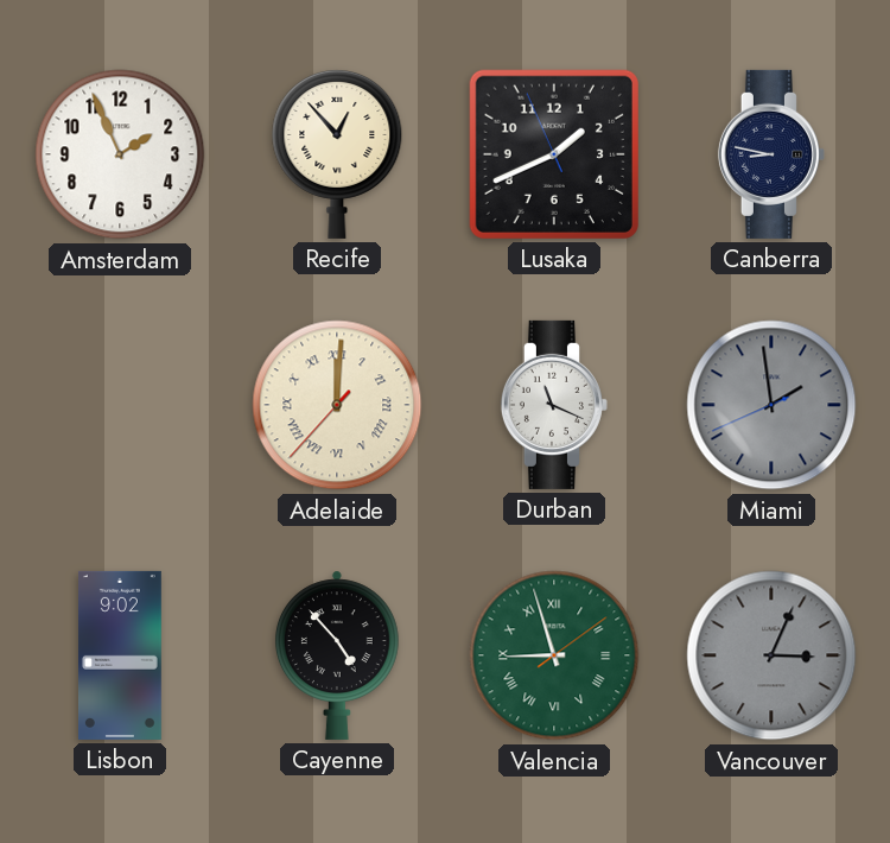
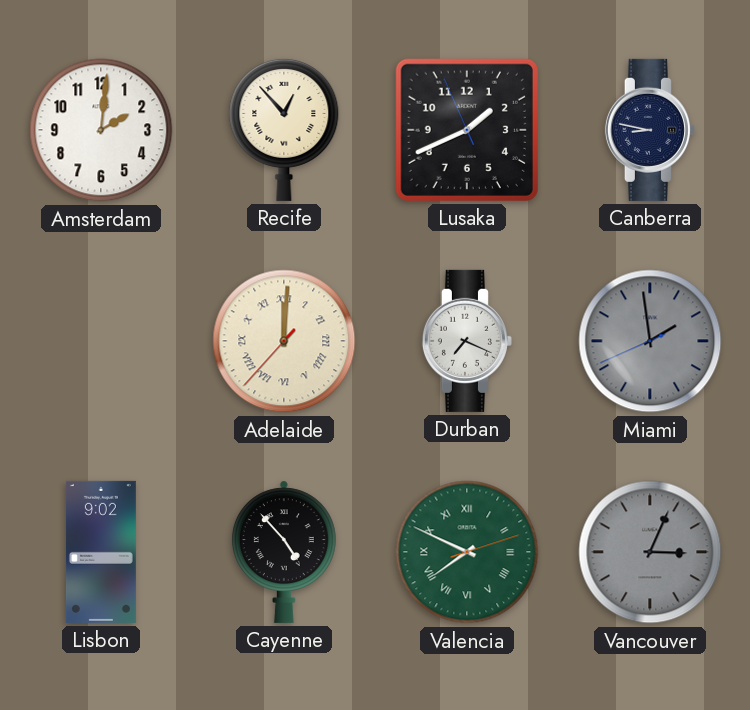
Amsterdam: 1:56 -> 2:01
Durban: 11:19 -> 7:19
Valencia: 8:57 -> 7:49
